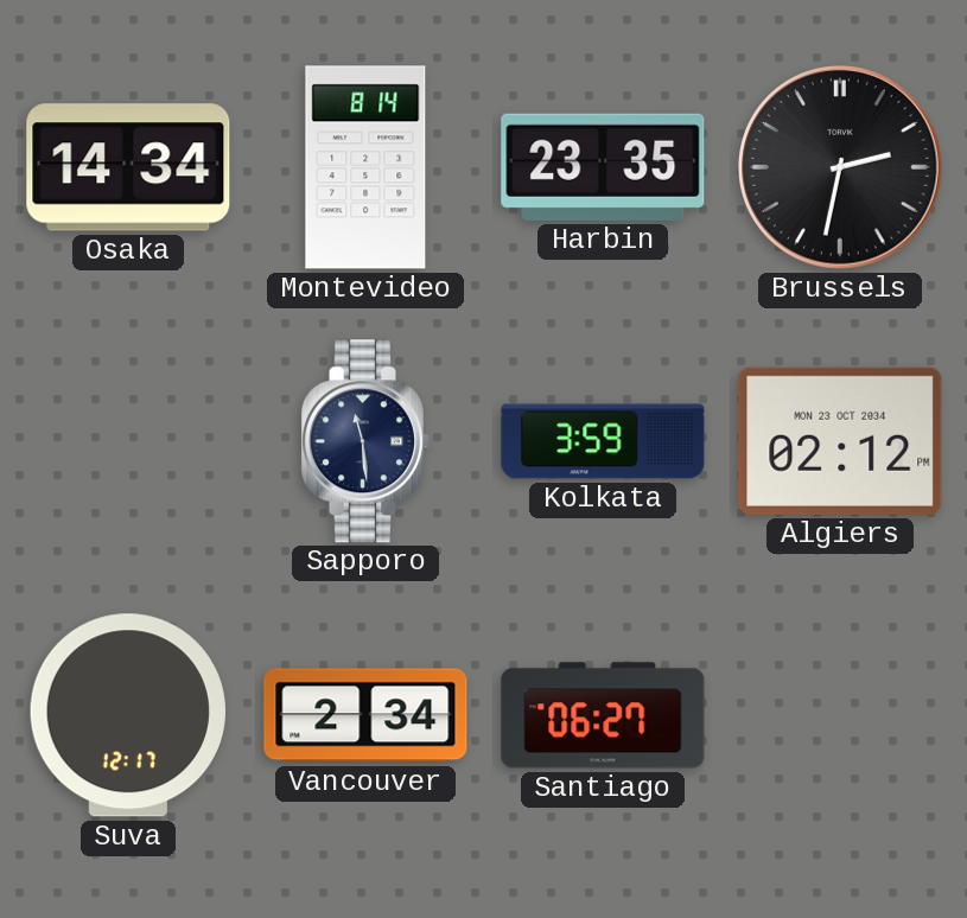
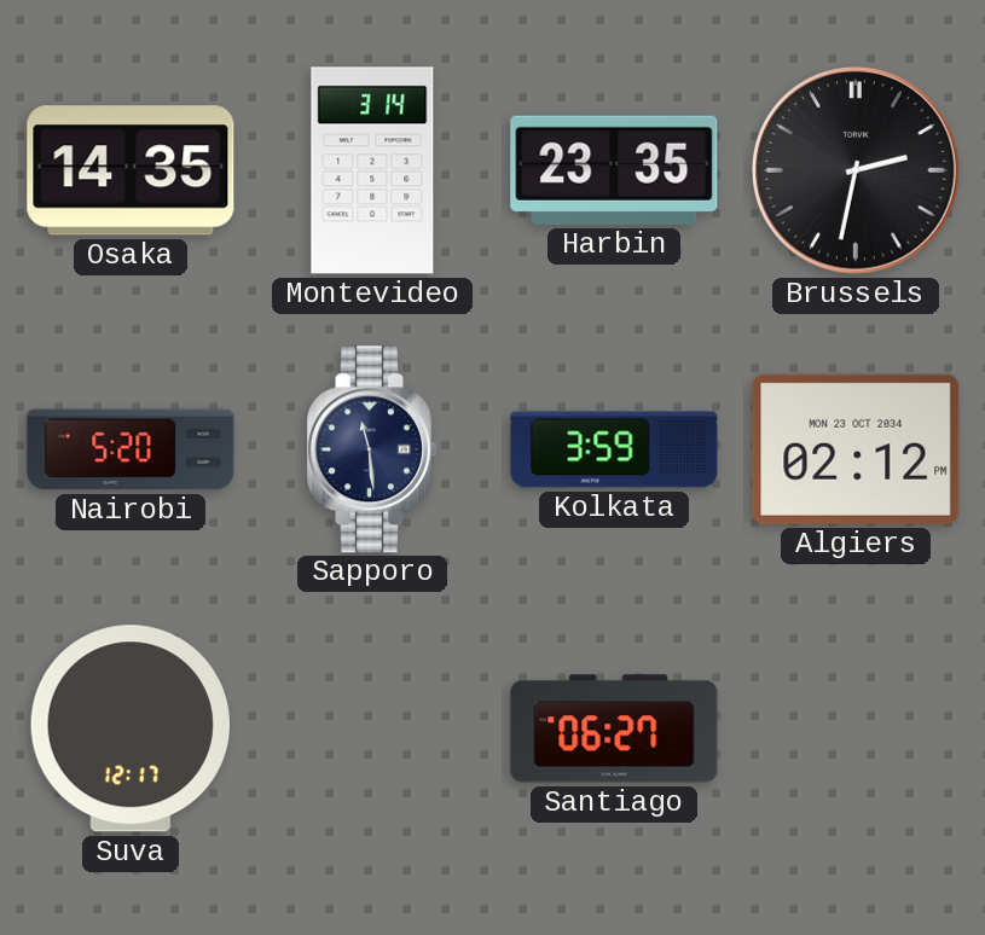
Osaka: 14:34 -> 14:35
Montevideo: 8:14 -> 3:14
Nairobi: none -> 5:20
Vancouver: 2:34 -> none
